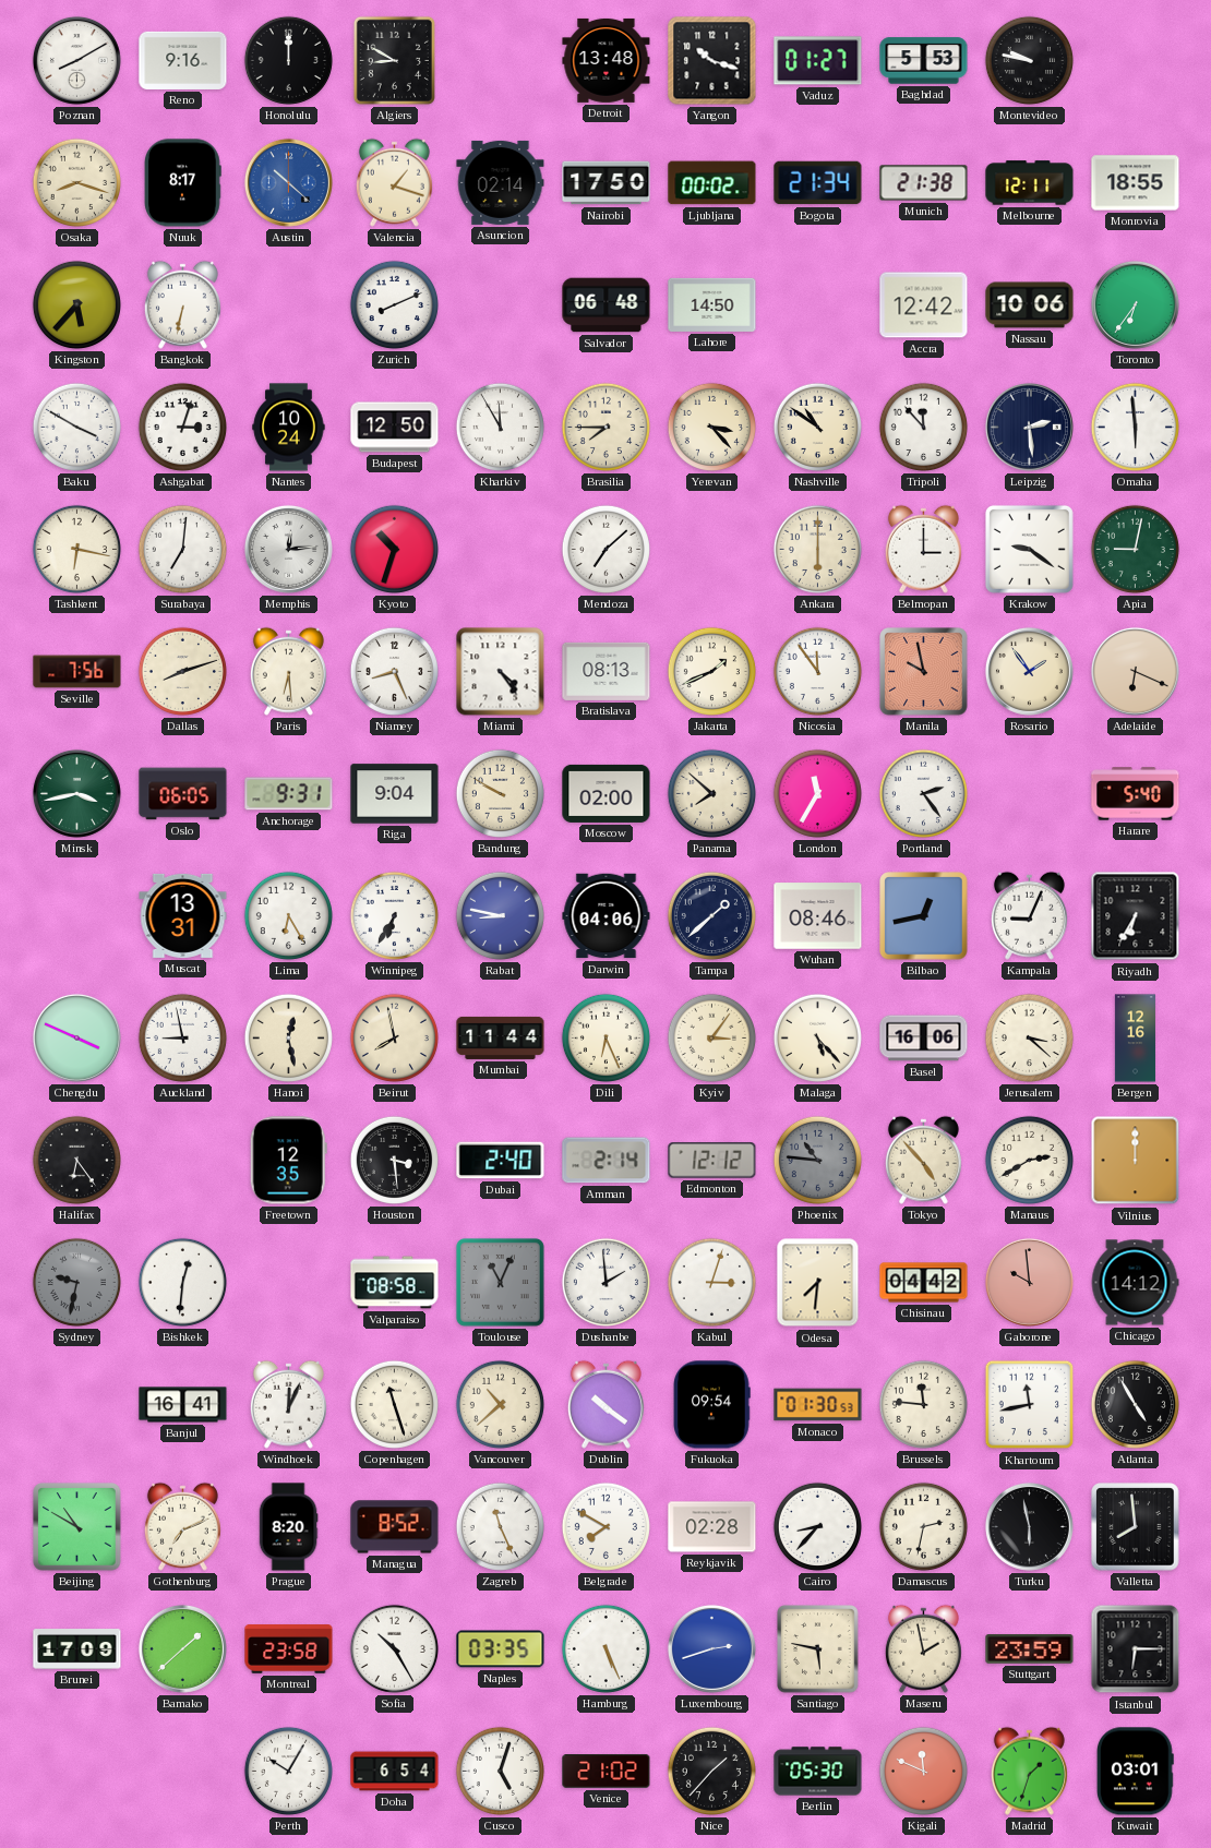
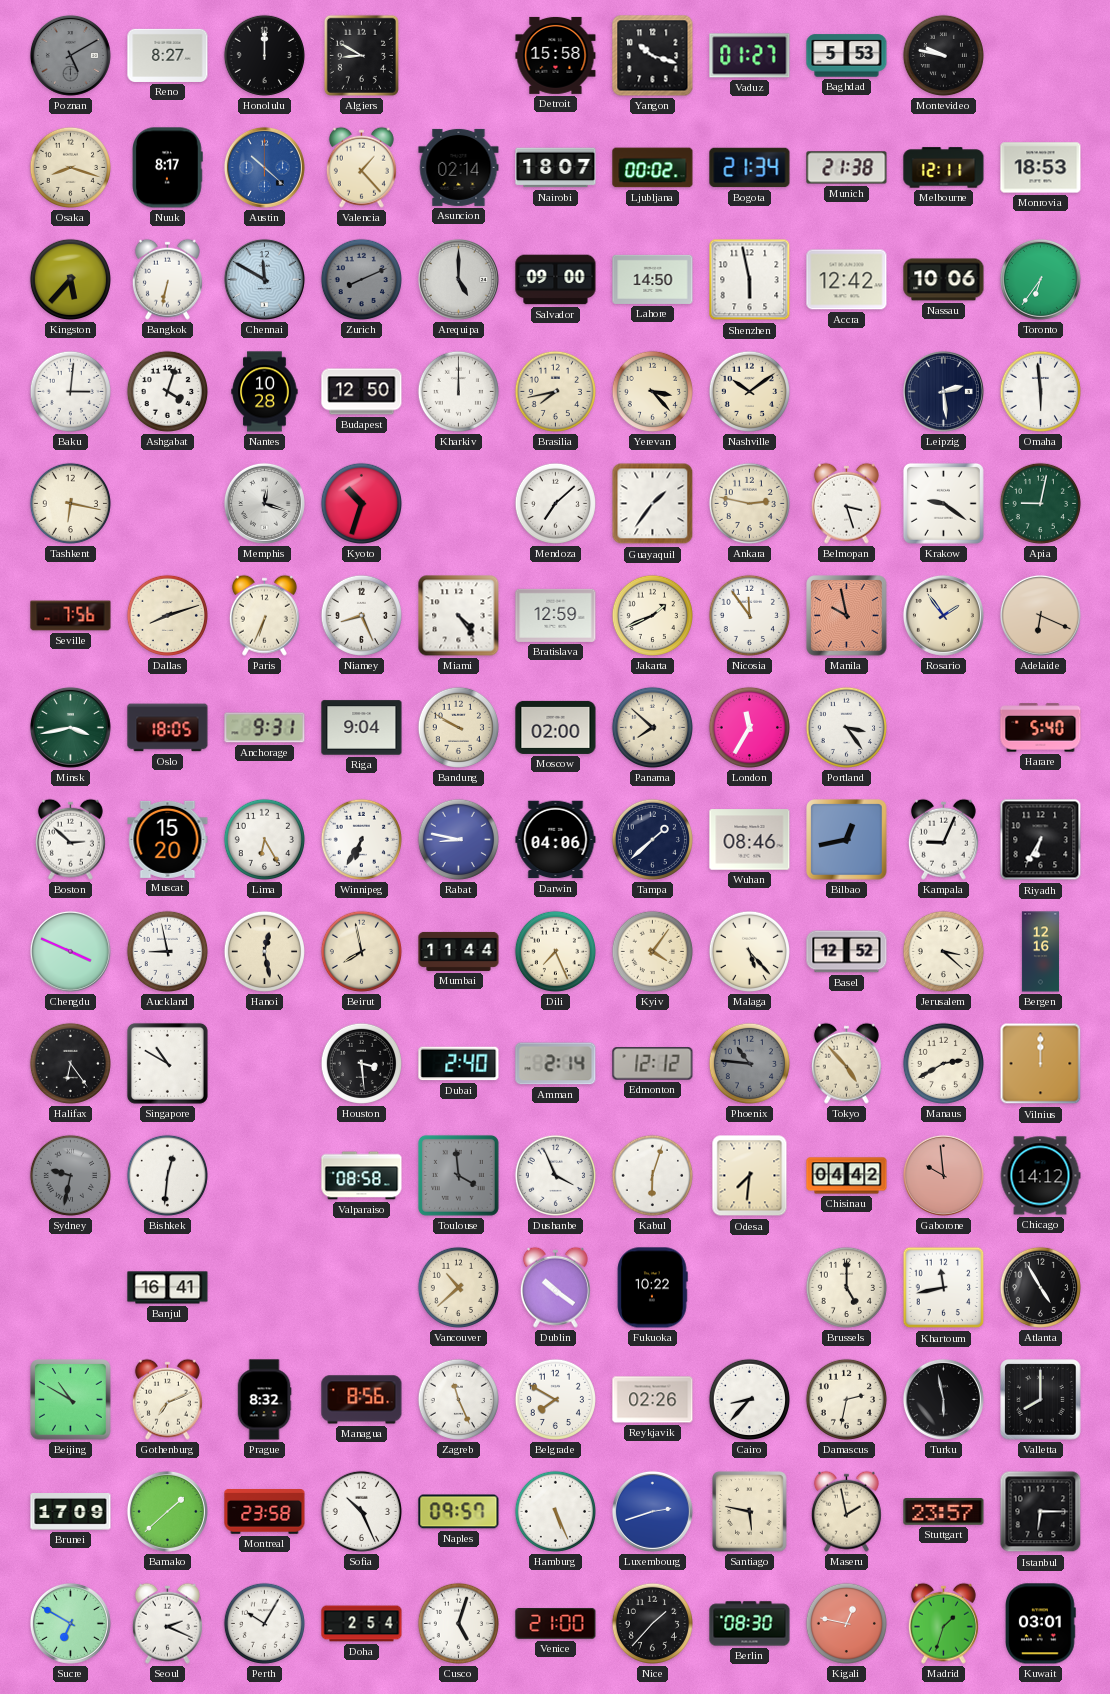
Poznan: 8:10 -> 5:10
Poznan dial: white -> grey
Reno: 9:16 -> 8:27
Detroit: 13:48 -> 15:58
Valencia: 1:18 -> 1:23
Nairobi: 17:50 -> 18:07
Monrovia: 18:55 -> 18:53
Chennai: none -> 11:50
Zurich dial: white -> grey
Arequipa: none -> 5:00
Salvador: 06:48 -> 09:00
Shenzhen: none -> 5:58
Baku: 3:50 -> 3:01
Ashgabat: 3:03 -> 4:03
Nantes: 10:24 -> 10:28
Kharkiv: 11:55 -> 12:00
Brasilia: 7:45 -> 7:43
Nashville: 10:51 -> 10:09
Tripoli: 11:53 -> none
Surabaya: 7:01 -> none
Memphis: 12:14 -> 12:18
Guayaquil: none -> 1:36
Ankara: 6:00 -> 2:47
Belmopan: 3:00 -> 3:27
Paris: 6:29 -> 6:34
Bratislava: 08:13 -> 12:59
Oslo: 06:05 -> 18:05
Portland: 2:24 -> 3:24
Boston: none -> 2:52
Muscat: 13:31 -> 15:20
Dili: 6:26 -> 7:26
Kyiv: 3:06 -> 4:06
Basel: 16:06 -> 12:52
Singapore: none -> 10:50
Freetown: 12:35 -> none
Toulouse: 11:04 -> 3:59
Dushanbe: 1:59 -> 3:56
Kabul: 3:03 -> 6:03
Windhoek: 12:04 -> none
Copenhagen: 11:27 -> none
Fukuoka: 09:54 -> 10:22
Monaco: 01:30 -> none
Brussels: 11:46 -> 5:00
Prague: 8:20 -> 8:32
Managua: 8:52 -> 8:56
Reykjavik: 02:28 -> 02:26
Valletta: 7:59 -> 8:00
Sofia: 10:25 -> 10:26
Naples: 03:35 -> 09:57
Stuttgart: 23:59 -> 23:57
Sucre: none -> 6:50
Seoul: none -> 2:19
Doha: 6:54 -> 2:54
Venice: 21:02 -> 21:00
Berlin: 05:30 -> 08:30
Kigali: 11:49 -> 12:47
